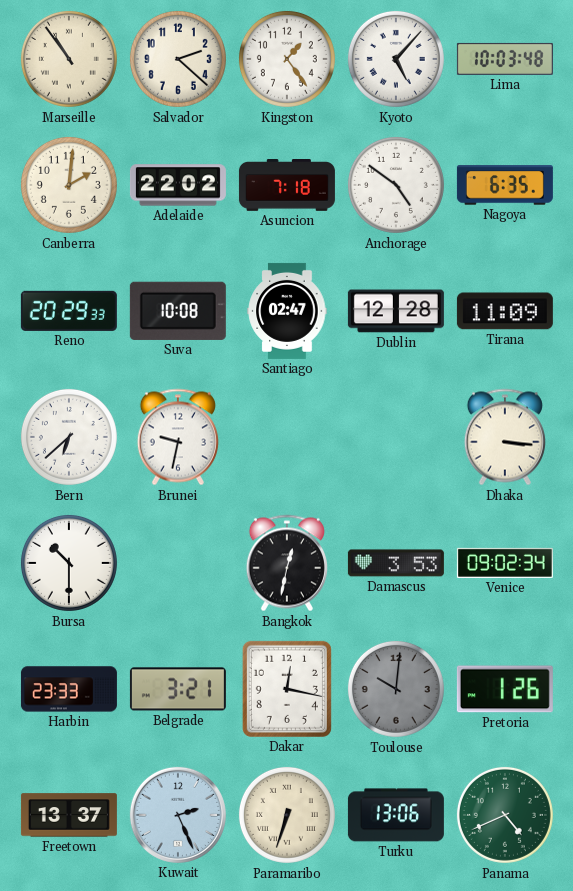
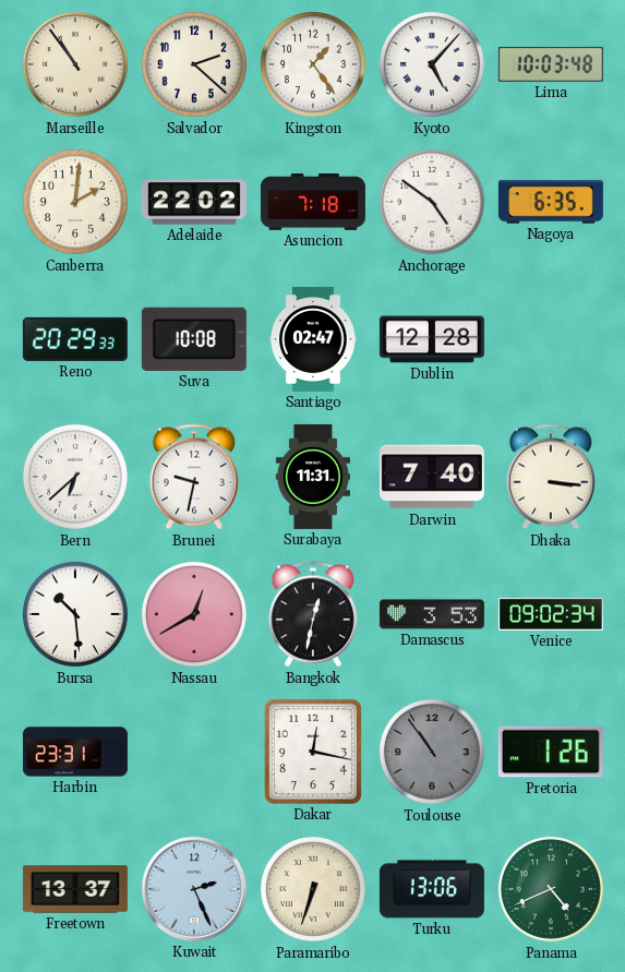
Tirana: 11:09 -> none
Surabaya: none -> 11:31
Darwin: none -> 7:40
Bursa: 10:30 -> 10:29
Nassau: none -> 12:40
Harbin: 23:33 -> 23:31
Belgrade: 3:21 -> none
Toulouse: 10:01 -> 10:54
